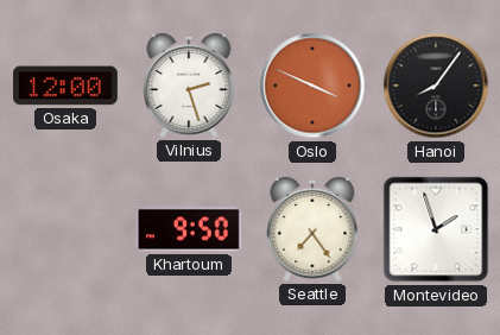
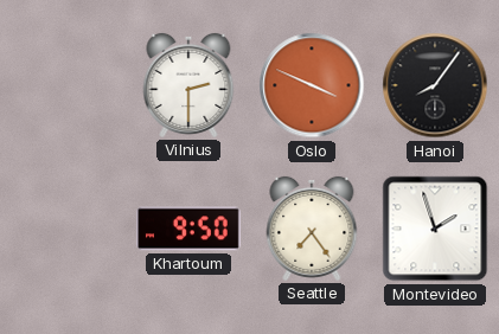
Osaka: 12:00 -> none
Vilnius: 2:27 -> 2:30
